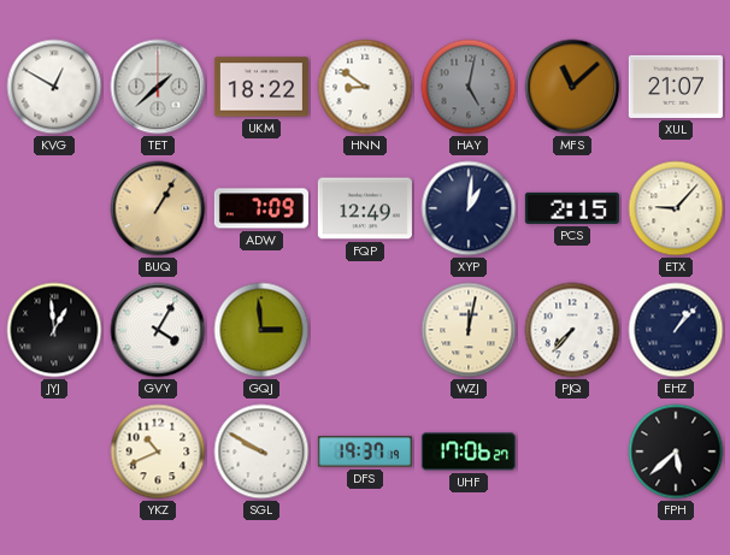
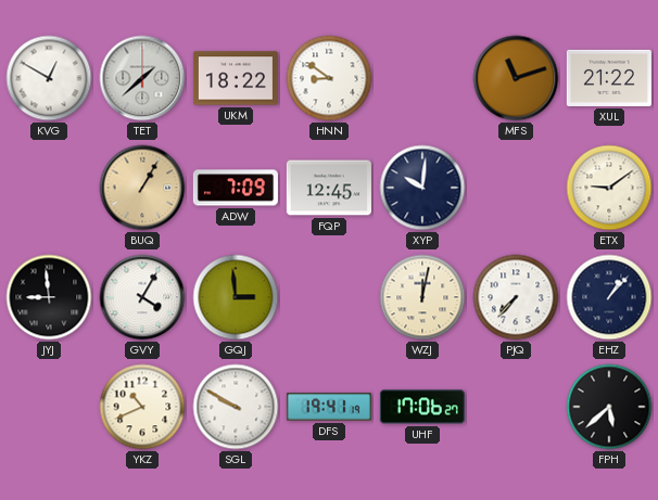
HAY: 5:02 -> none
MFS: 11:08 -> 11:12
XUL: 21:07 -> 21:22
FQP: 12:49 -> 12:45
XYP: 1:01 -> 10:01
PCS: 2:15 -> none
ETX: 9:07 -> 9:09
JYJ: 12:59 -> 8:59
DFS: 19:37 -> 19:41
